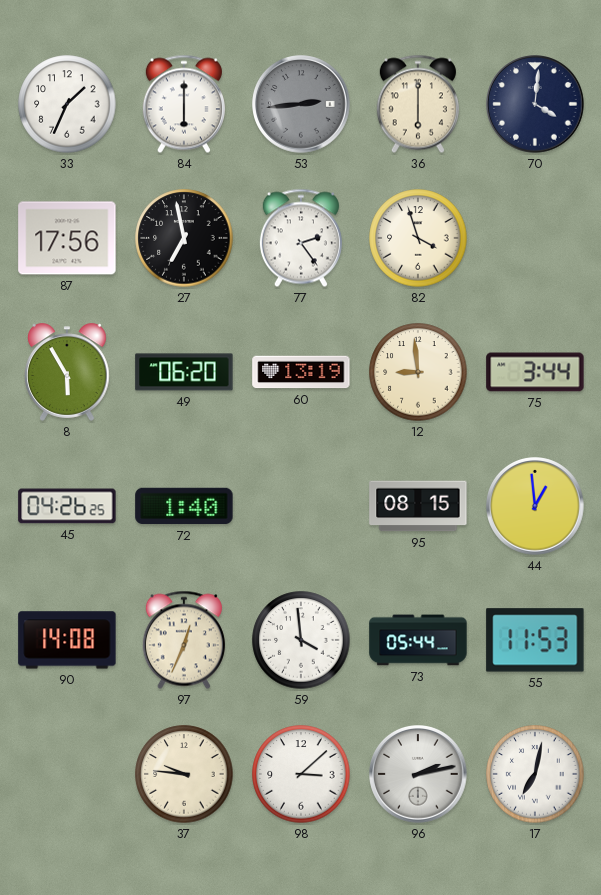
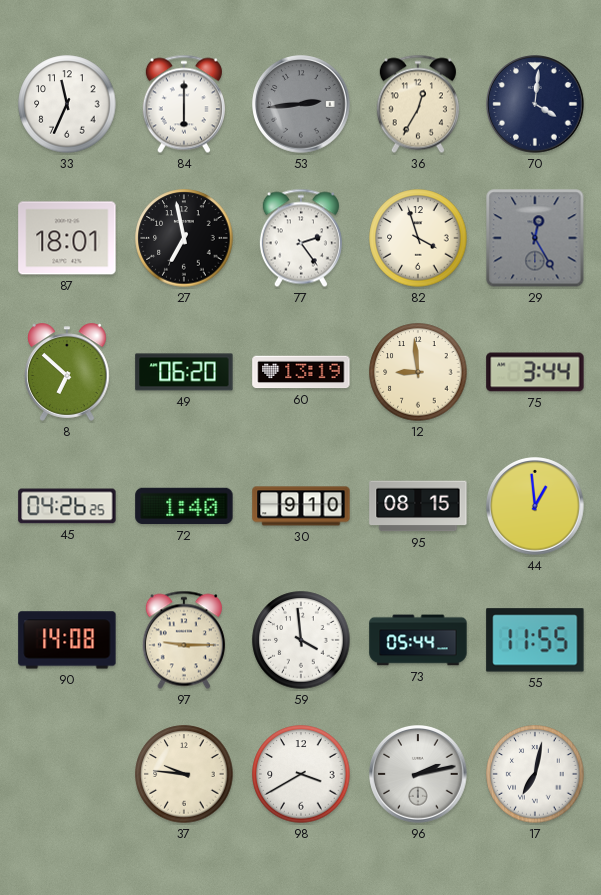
33: 1:34 -> 11:34
36: 6:00 -> 12:35
87: 17:56 -> 18:01
29: none -> 12:25
8: 5:55 -> 6:52
30: none -> 9:10
97: 12:34 -> 9:15
55: 11:53 -> 11:55
98: 3:08 -> 3:40
